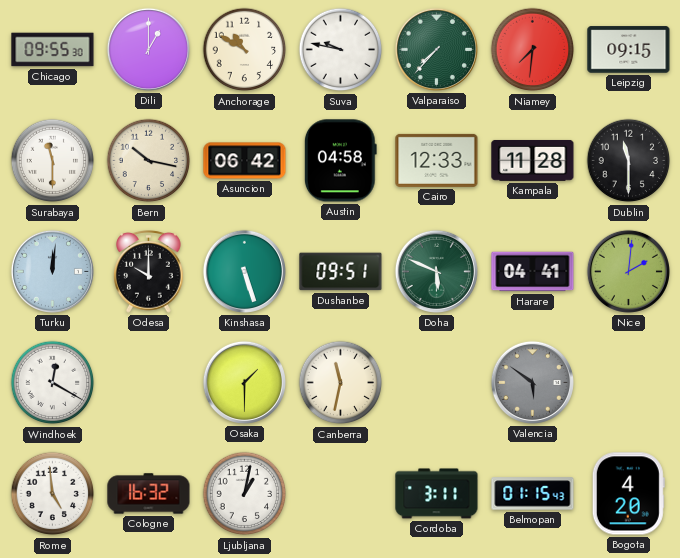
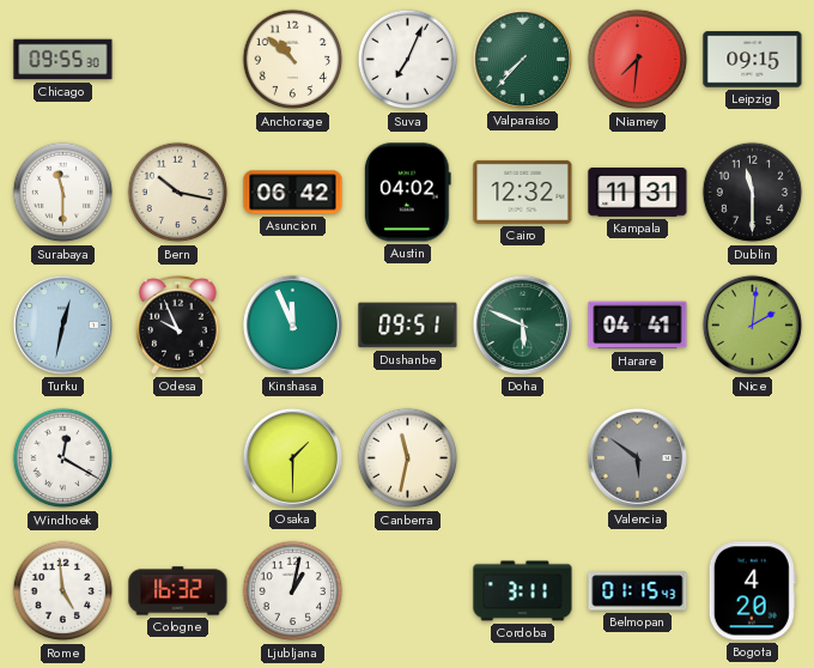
Dili: 1:00 -> none
Anchorage: 10:50 -> 10:52
Suva: 9:47 -> 7:04
Austin: 04:58 -> 04:02
Cairo: 12:33 -> 12:32
Kampala: 11:28 -> 11:31
Turku: 12:01 -> 12:32
Odesa: 10:00 -> 9:56
Kinshasa: 5:27 -> 11:56
